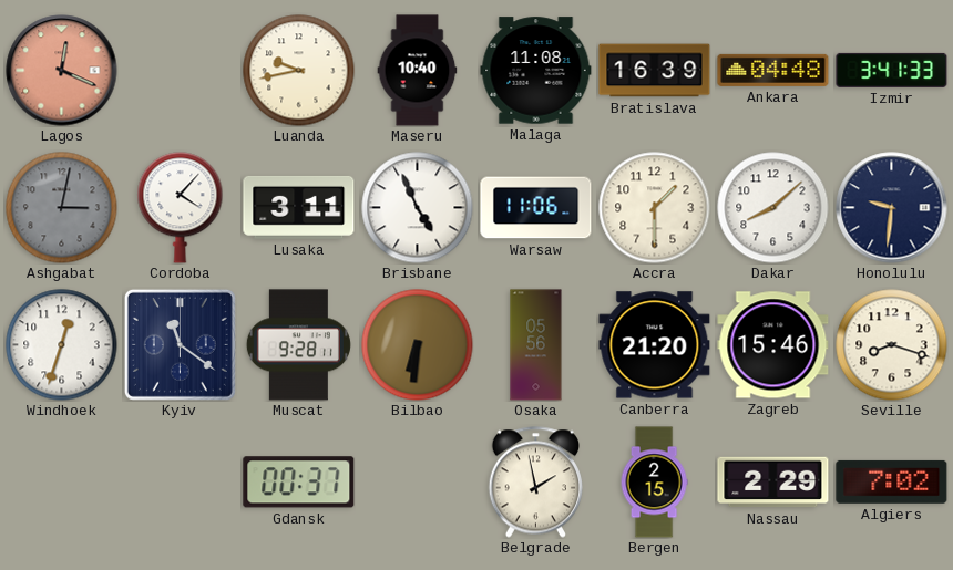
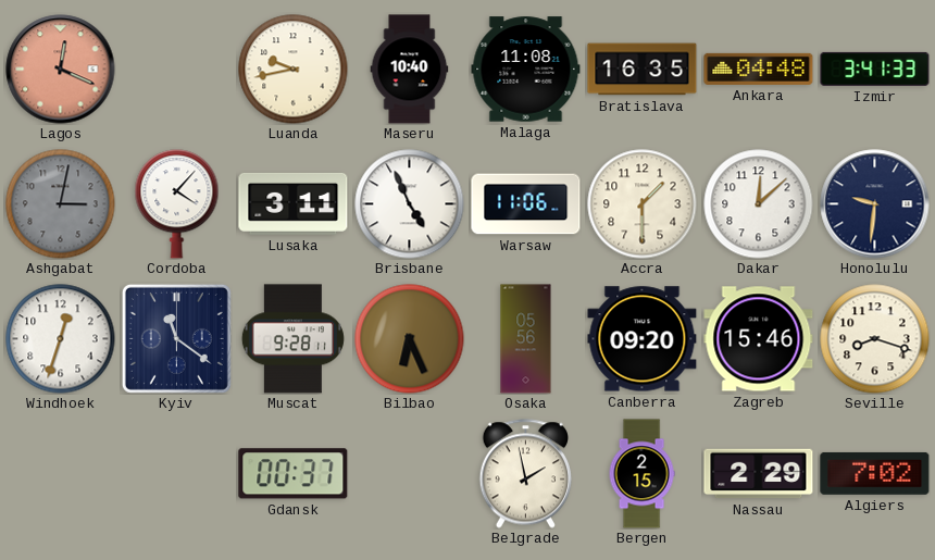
Bratislava: 16:39 -> 16:35
Dakar: 8:08 -> 12:08
Bilbao: 6:31 -> 6:26
Canberra: 21:20 -> 09:20
